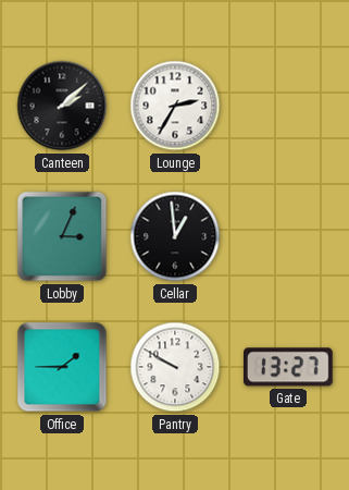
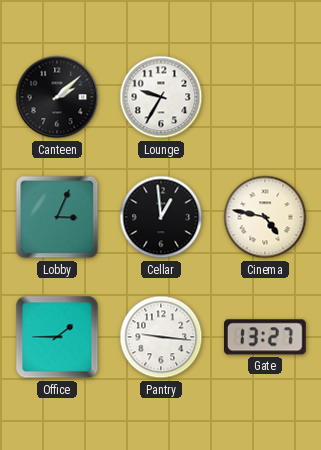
Lounge: 2:35 -> 9:35
Cinema: none -> 4:47
Pantry: 9:50 -> 9:16
